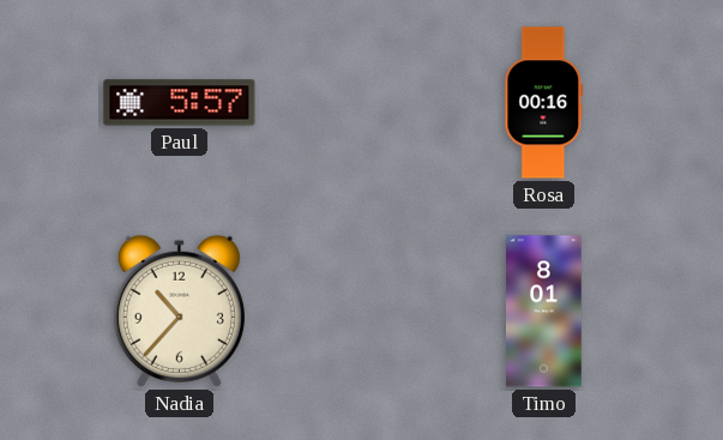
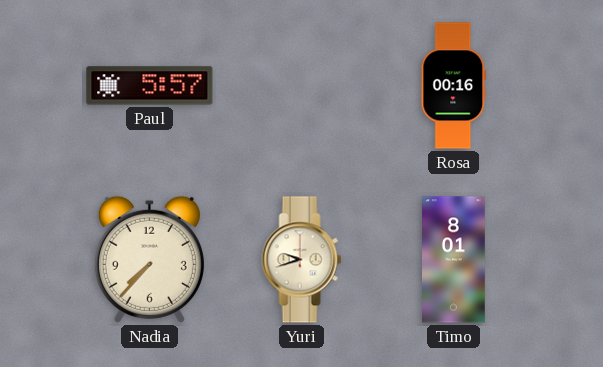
Nadia: 10:37 -> 7:37
Yuri: none -> 9:42
